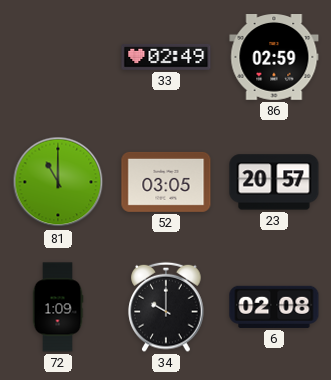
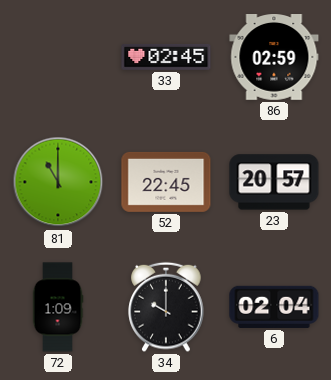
33: 02:49 -> 02:45
52: 03:05 -> 22:45
6: 02:08 -> 02:04
